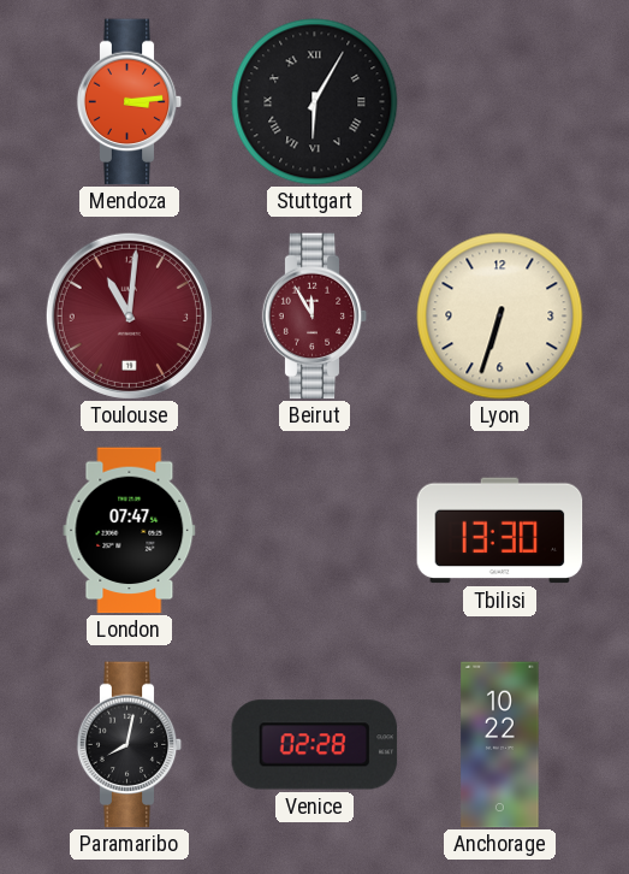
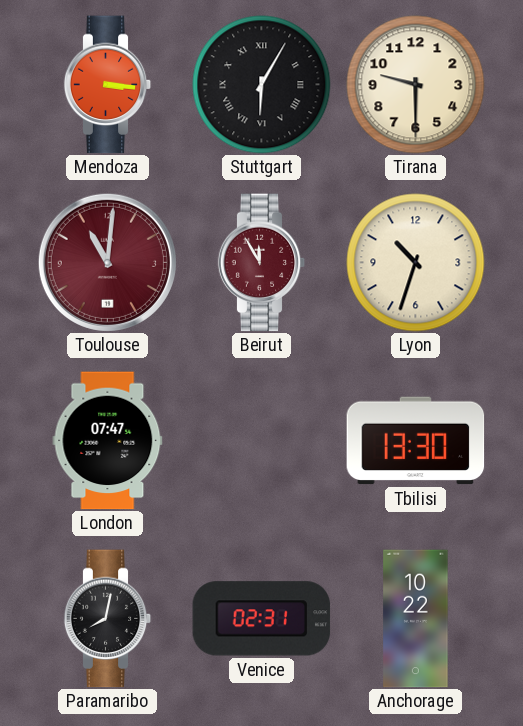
Mendoza: 3:14 -> 3:16
Tirana: none -> 9:30
Lyon: 6:33 -> 10:33
Venice: 02:28 -> 02:31
